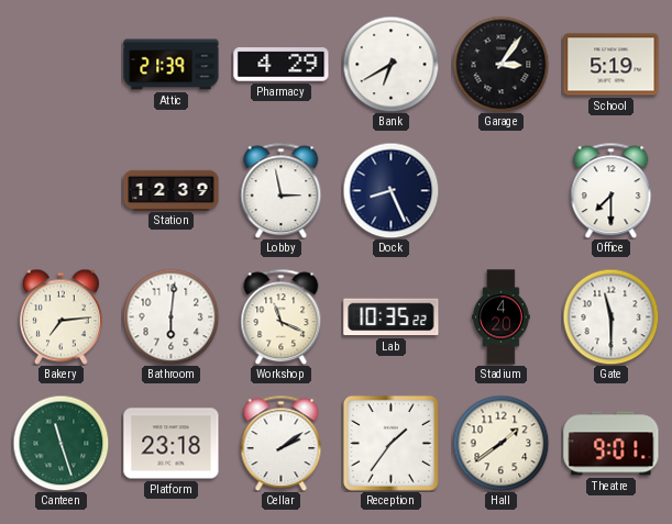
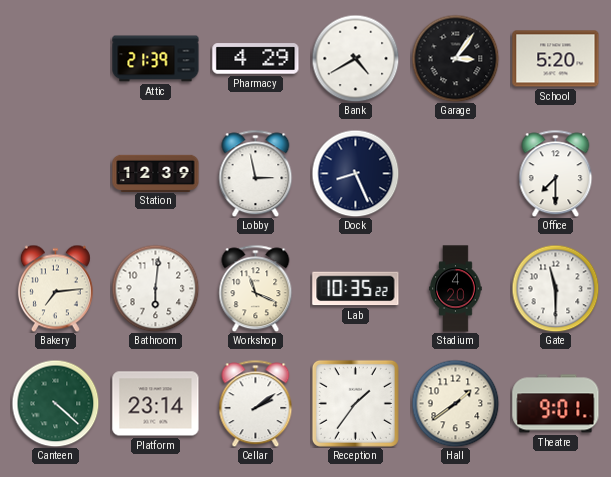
Bank: 6:40 -> 4:40
School: 5:19 -> 5:20
Canteen: 11:27 -> 4:22
Platform: 23:18 -> 23:14
